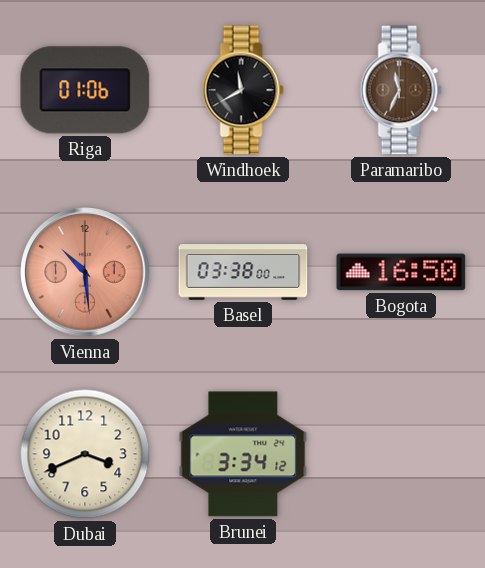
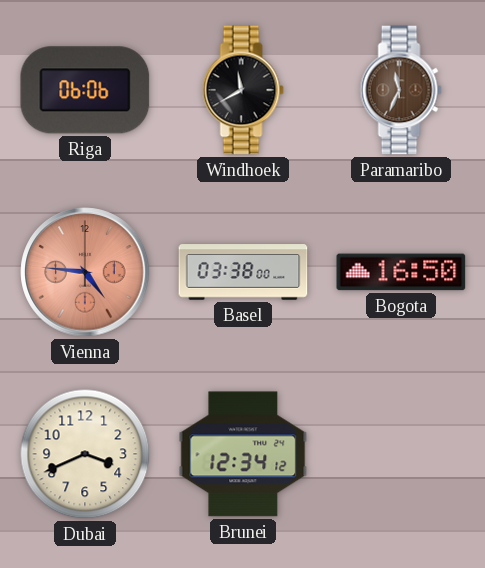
Riga: 01:06 -> 06:06
Vienna: 10:29 -> 4:46
Brunei: 3:34 -> 12:34
